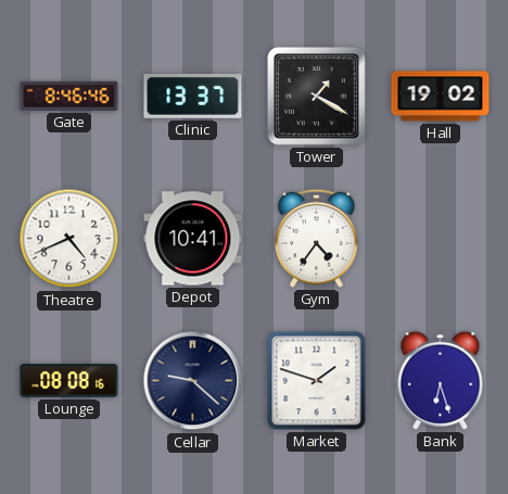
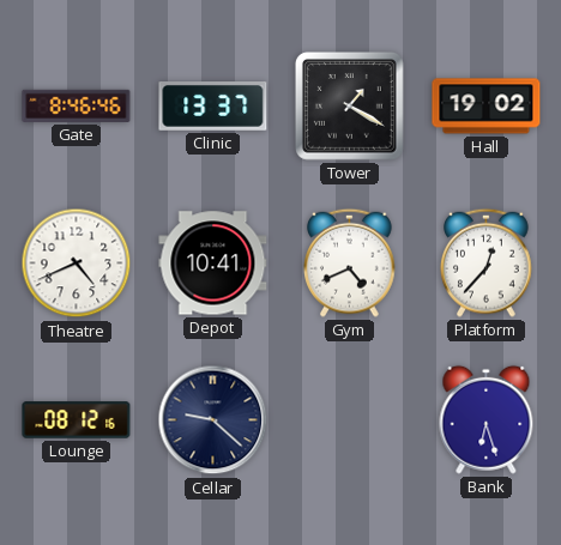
Gym: 4:36 -> 4:41
Platform: none -> 12:37
Lounge: 08:08 -> 08:12
Market: 1:48 -> none
